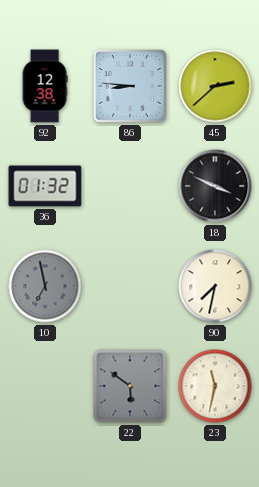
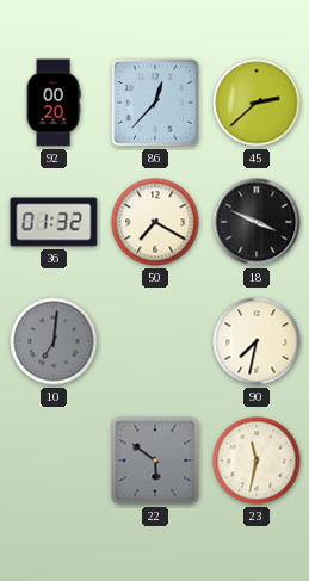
92: 12:38 -> 00:20
86: 8:46 -> 12:37
50: none -> 7:20
10: 6:58 -> 7:01
